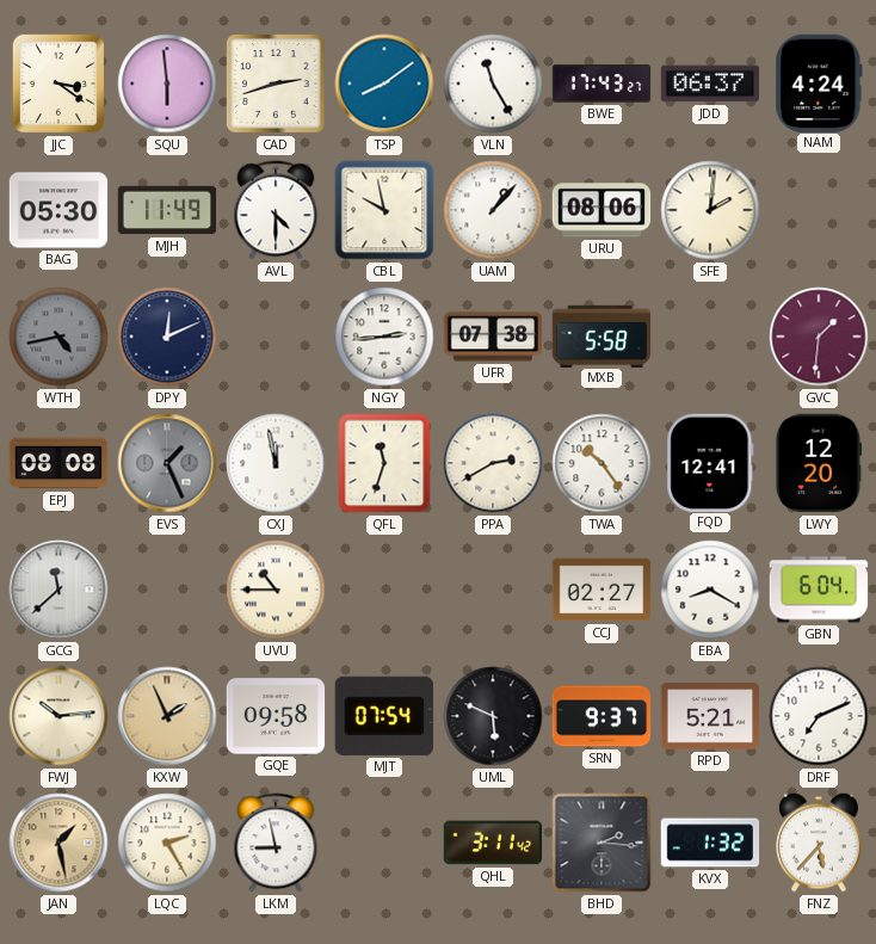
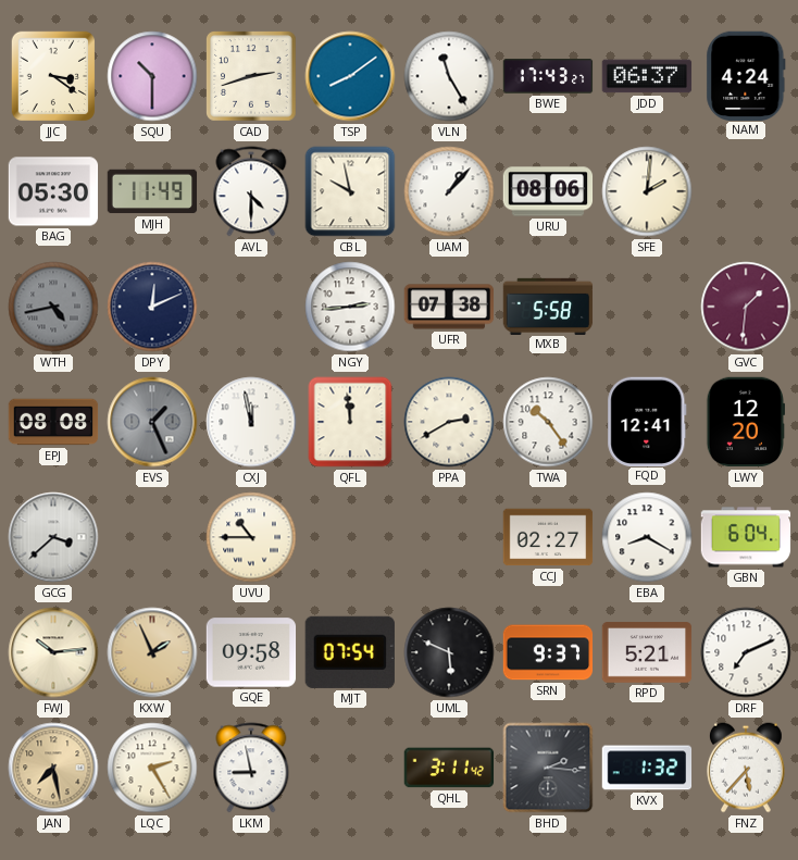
SQU: 5:59 -> 10:30
QFL: 11:33 -> 11:59
GCG: 11:38 -> 3:38
JAN: 1:28 -> 7:28
